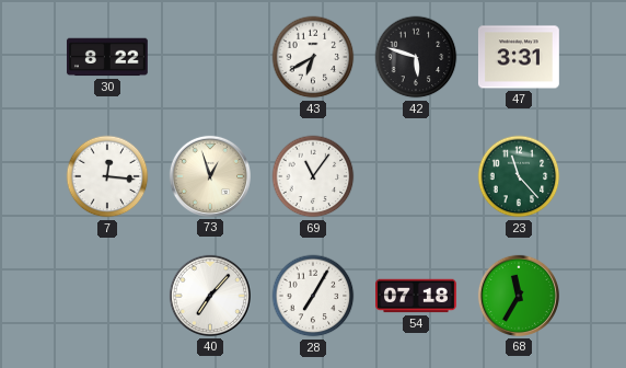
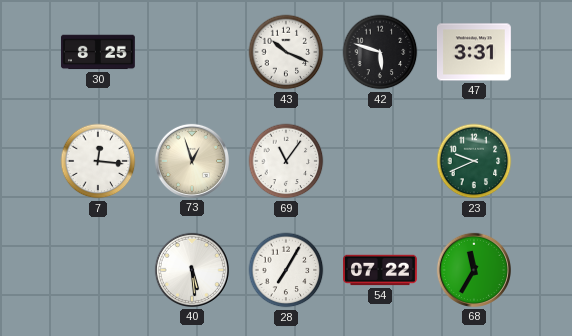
30: 8:22 -> 8:25
43: 6:40 -> 10:19
23: 11:23 -> 9:41
40: 7:07 -> 5:29
54: 07:18 -> 07:22
